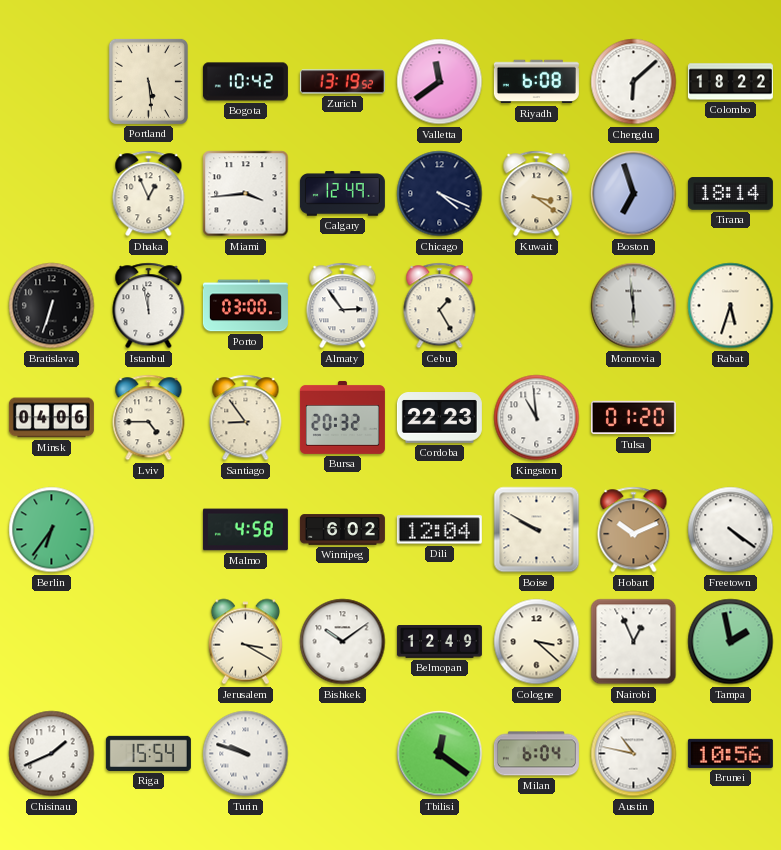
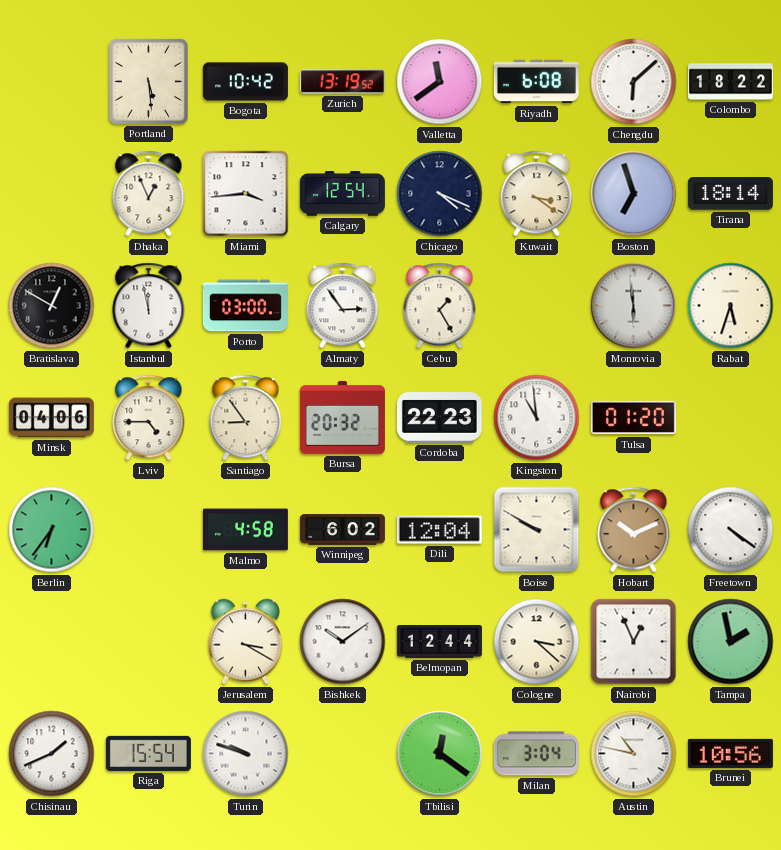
Calgary: 12:49 -> 12:54
Bratislava: 6:33 -> 12:50
Belmopan: 12:49 -> 12:44
Milan: 6:04 -> 3:04
